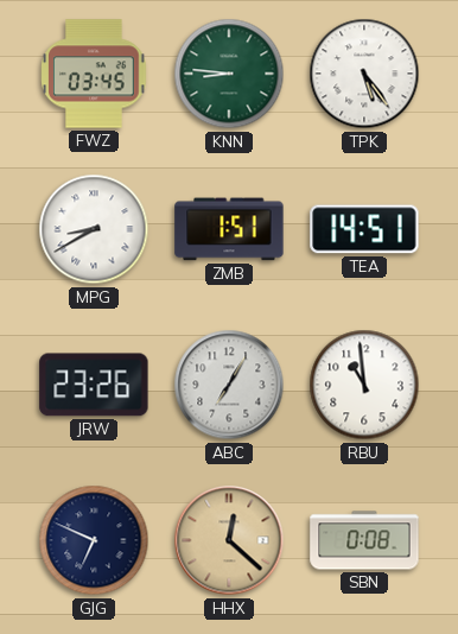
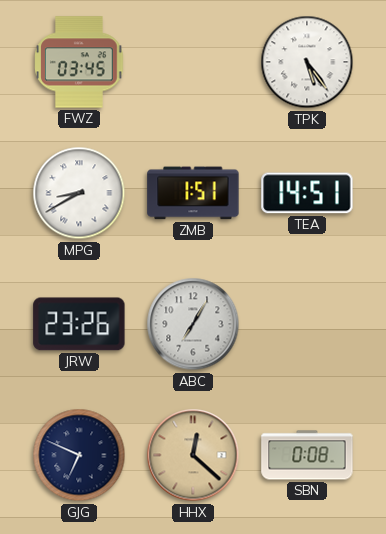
KNN: 8:46 -> none
RBU: 10:59 -> none
